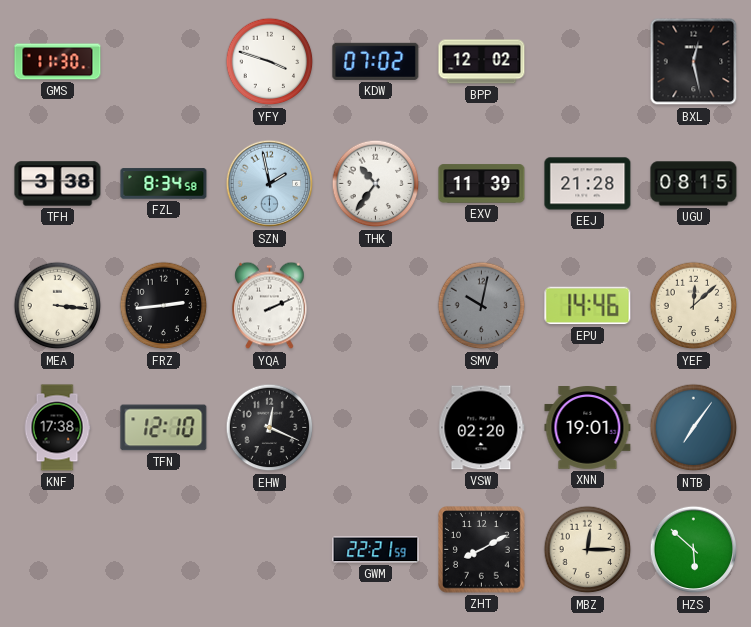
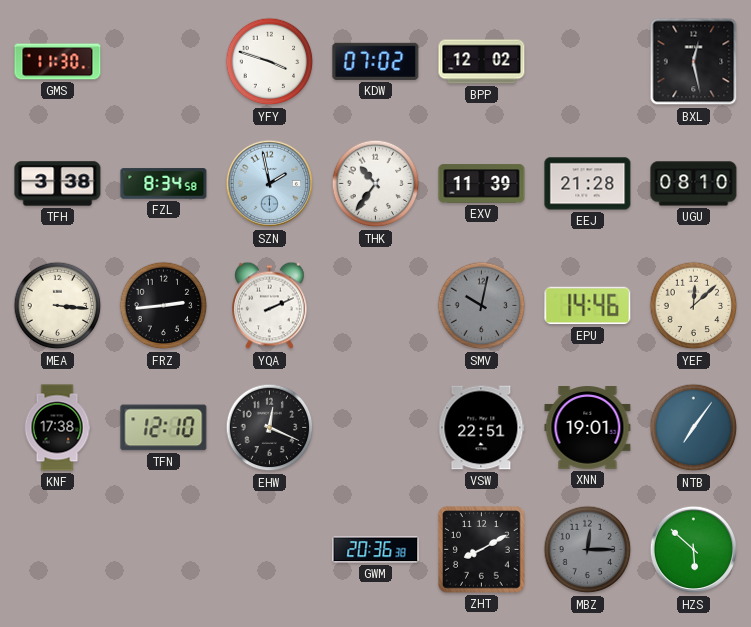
UGU: 08:15 -> 08:10
VSW: 02:20 -> 22:51
GWM: 22:21 -> 20:36
MBZ dial: cream -> grey
